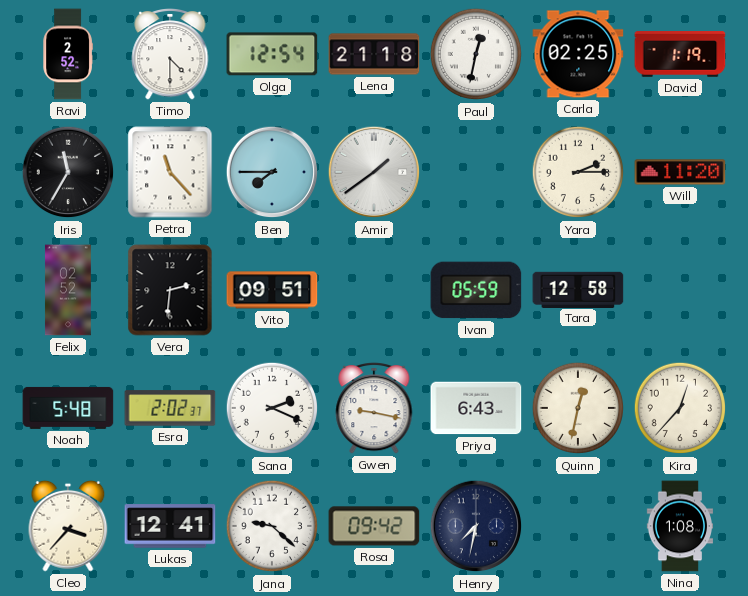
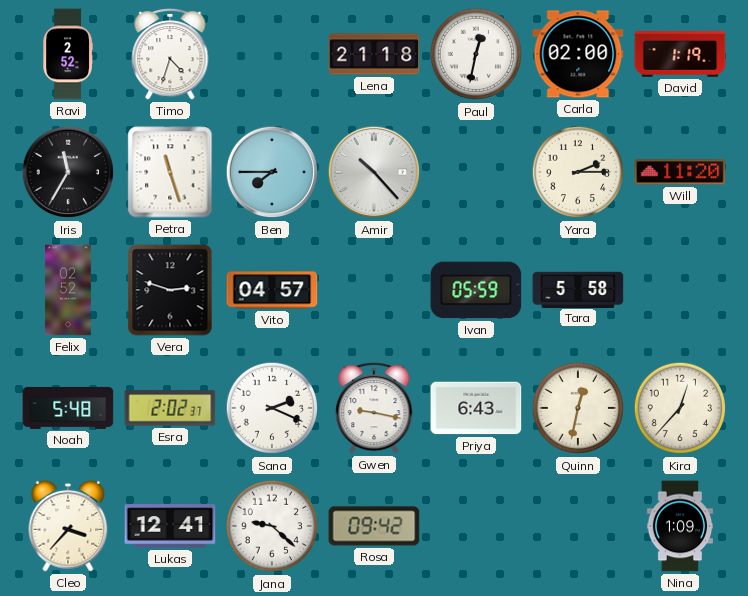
Timo: 4:30 -> 4:33
Olga: 12:54 -> none
Carla: 02:25 -> 02:00
Petra: 11:23 -> 11:27
Amir: 1:39 -> 10:23
Vera: 2:31 -> 2:48
Vito: 09:51 -> 04:57
Tara: 12:58 -> 5:58
Henry: 7:32 -> none
Nina: 1:08 -> 1:09
